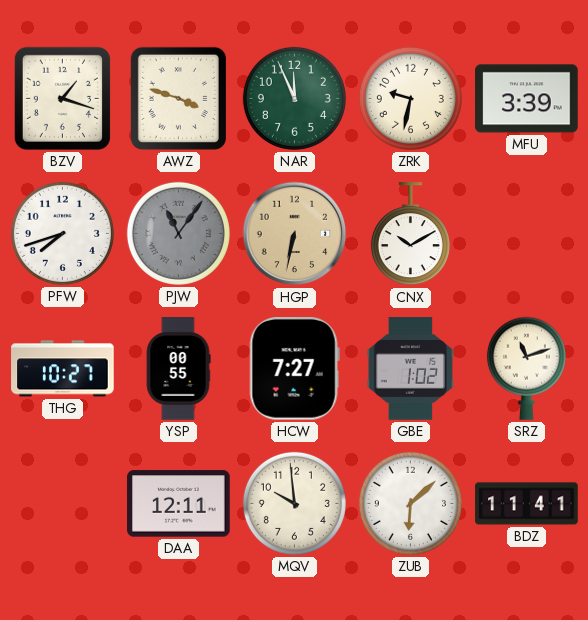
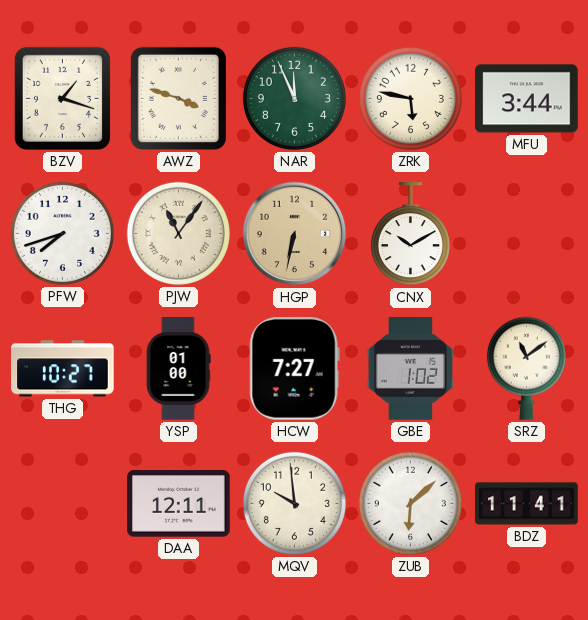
ZRK: 9:32 -> 5:47
MFU: 3:39 -> 3:44
PJW dial: grey -> cream
YSP: 00:55 -> 01:00
SRZ: 11:12 -> 11:09
